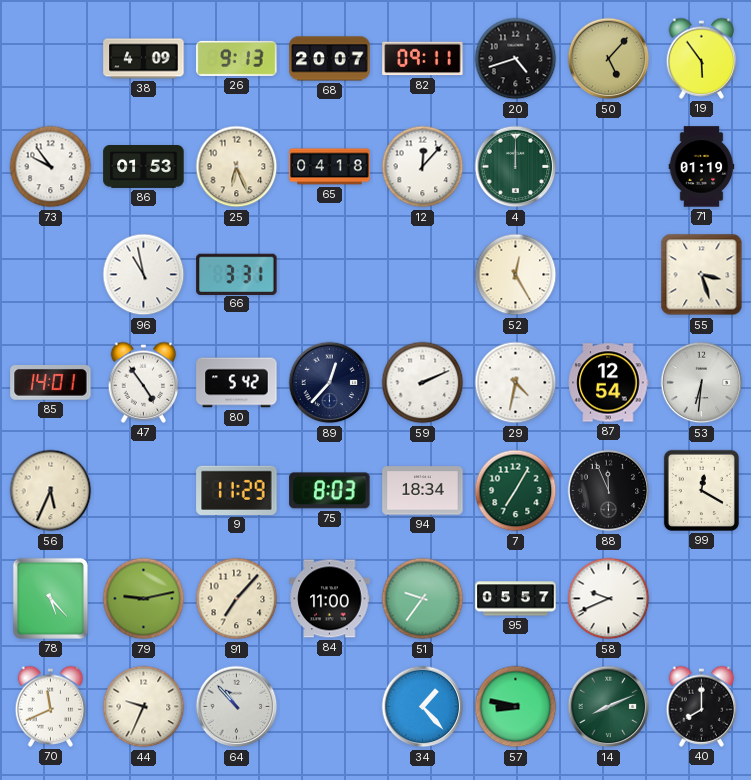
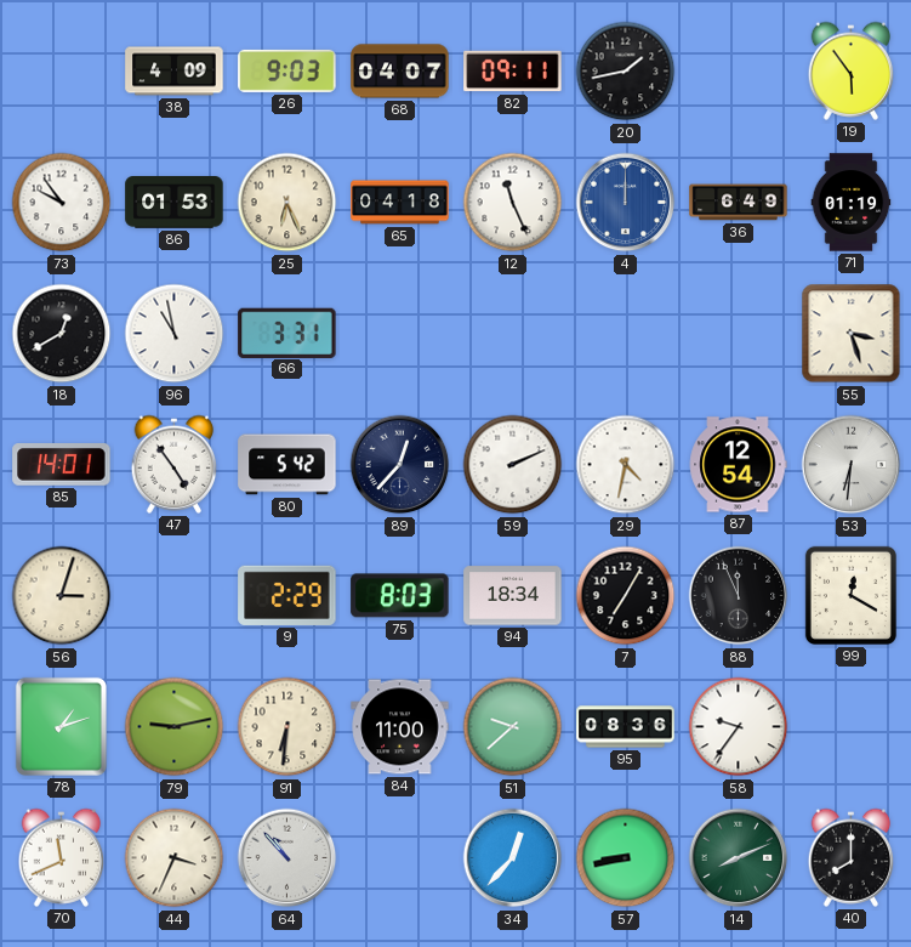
26: 9:13 -> 9:03
68: 20:07 -> 04:07
20: 4:42 -> 1:43
50: 5:07 -> none
12: 12:07 -> 11:26
4 dial: green -> blue
36: none -> 6:49
18: none -> 12:40
52: 12:25 -> none
56: 5:34 -> 3:03
9: 11:29 -> 2:29
7 dial: green -> black
78: 5:23 -> 1:12
91: 7:07 -> 6:31
51: 9:36 -> 9:38
95: 05:57 -> 08:36
58: 9:41 -> 9:36
44: 9:34 -> 3:34
34: 1:23 -> 12:37
57: 8:47 -> 8:43
